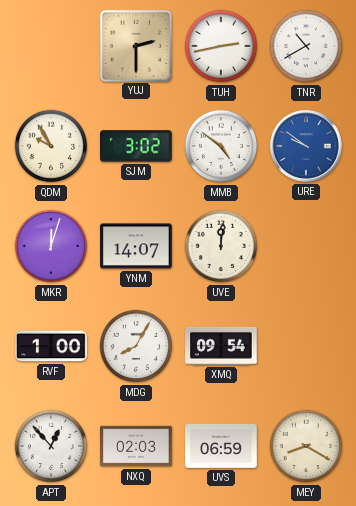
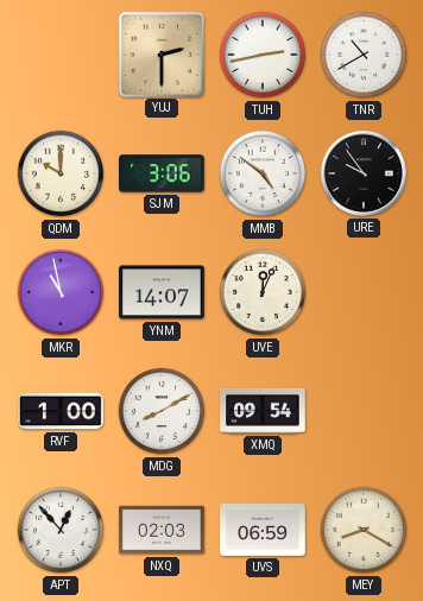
QDM: 9:55 -> 10:00
SJM: 3:02 -> 3:06
URE: 9:51 -> 9:54
URE dial: blue -> black
MKR: 12:03 -> 10:58
UVE: 12:01 -> 12:04
MDG: 8:05 -> 8:10
